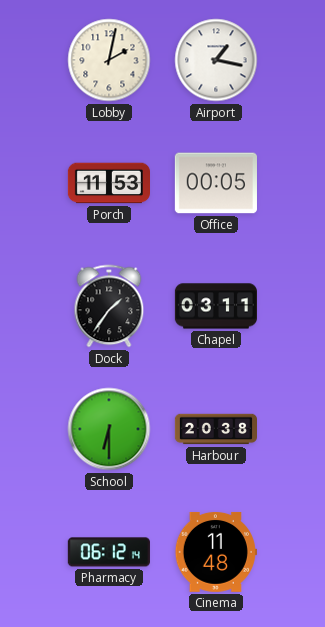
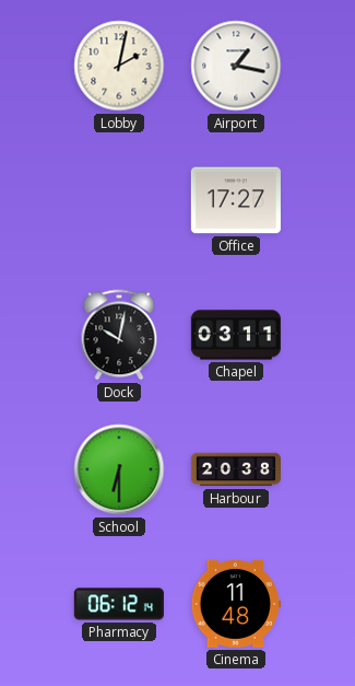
Porch: 11:53 -> none
Office: 00:05 -> 17:27
Dock: 1:36 -> 10:02
